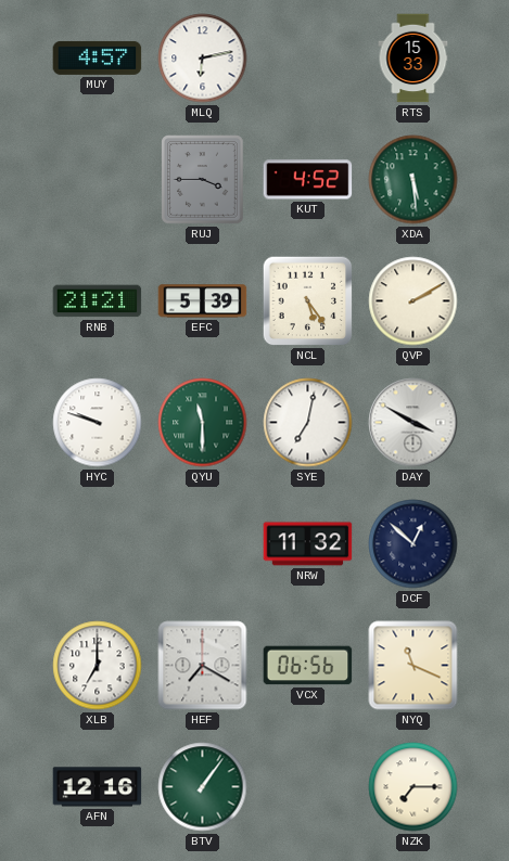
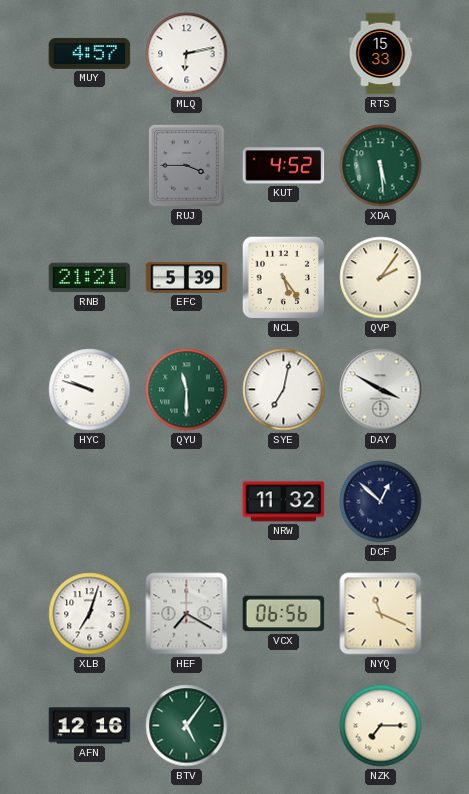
QVP: 2:10 -> 2:06
XLB: 7:00 -> 7:03
BTV: 1:06 -> 5:06
